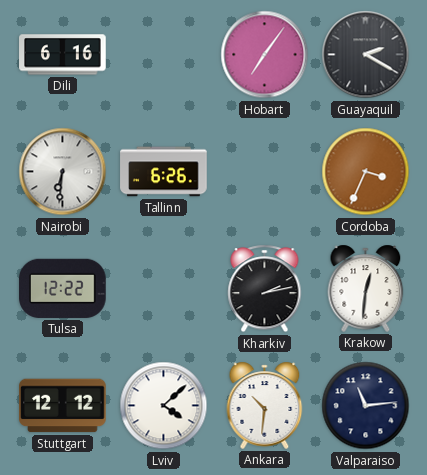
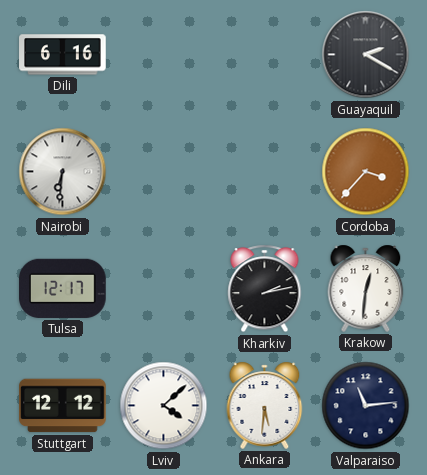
Hobart: 7:06 -> none
Tallinn: 6:26 -> none
Cordoba: 3:34 -> 3:37
Tulsa: 12:22 -> 12:17
Ankara: 10:31 -> 5:31
